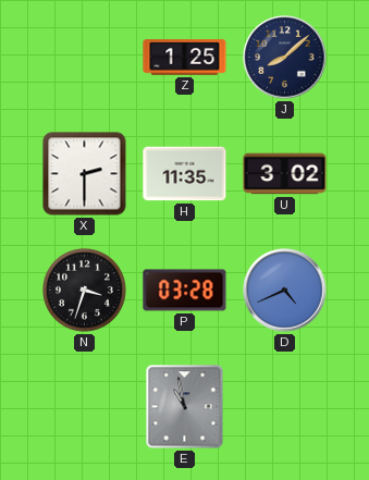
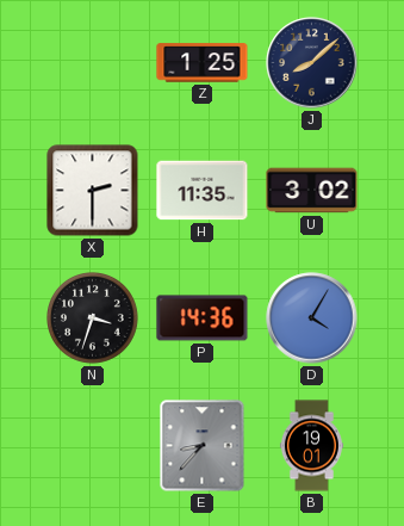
P: 03:28 -> 14:36
D: 4:41 -> 4:05
E: 10:58 -> 8:37
B: none -> 19:01
